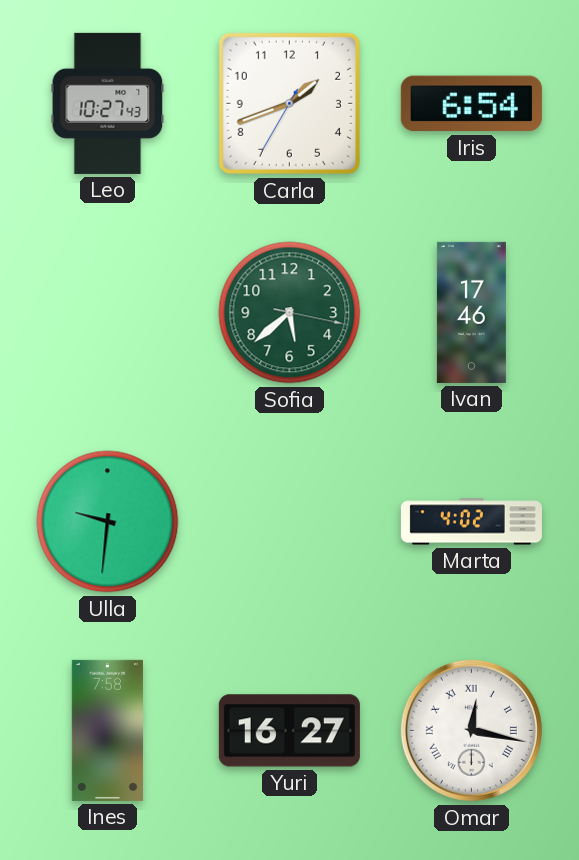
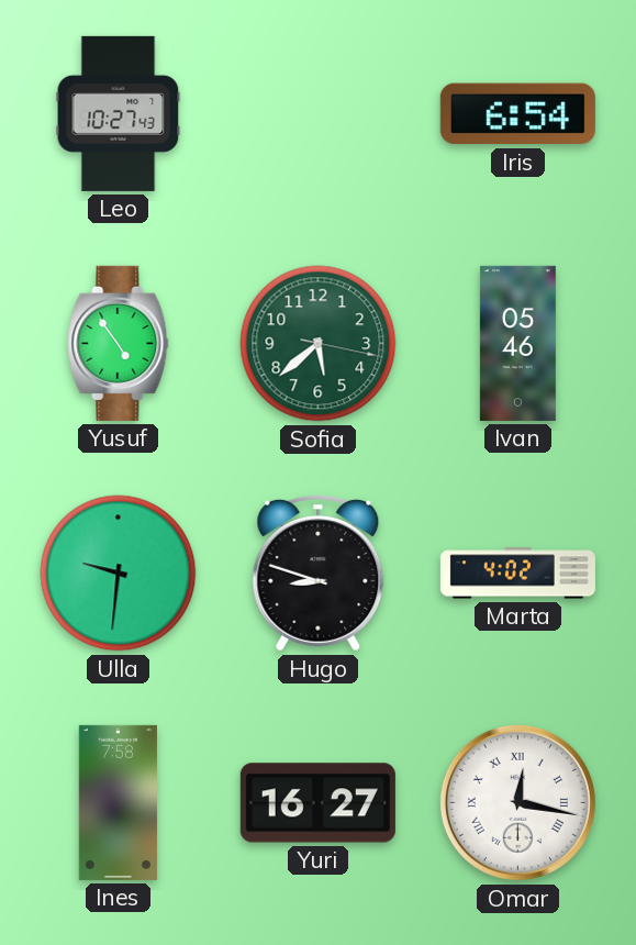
Carla: 1:41 -> none
Yusuf: none -> 4:54
Ivan: 17:46 -> 05:46
Hugo: none -> 8:48
